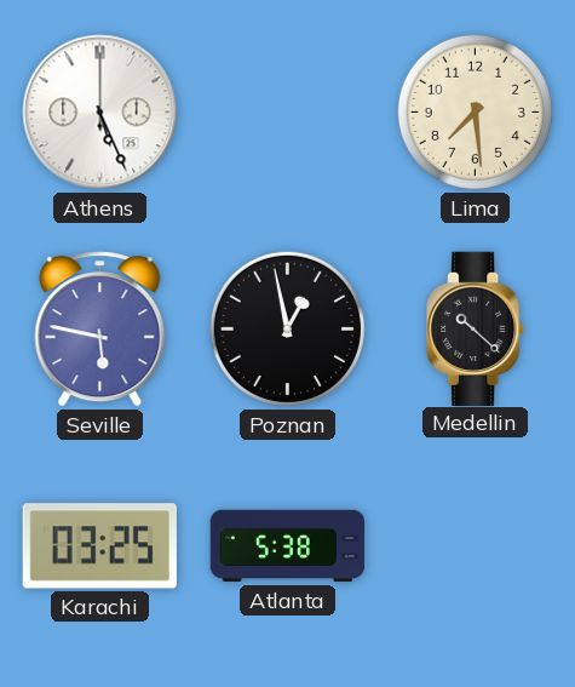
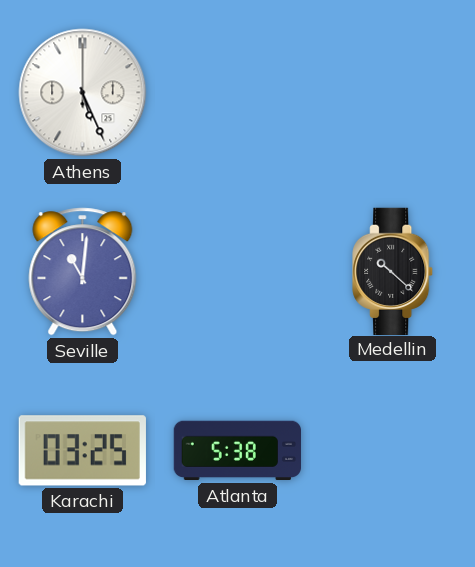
Lima: 7:29 -> none
Seville: 5:47 -> 11:01
Poznan: 12:58 -> none
